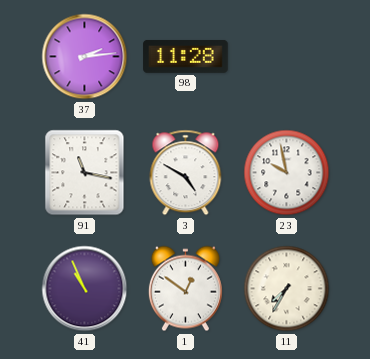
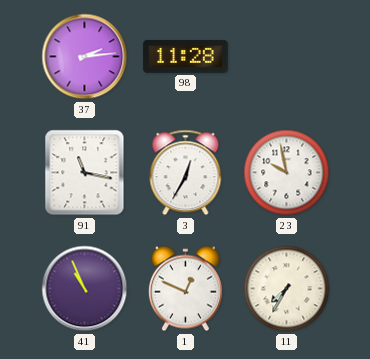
3: 4:50 -> 12:35
1: 12:51 -> 12:49
